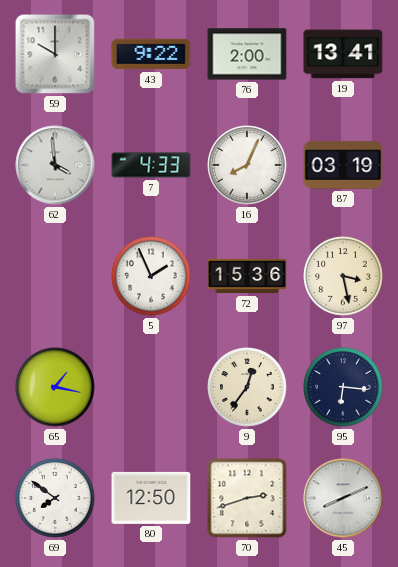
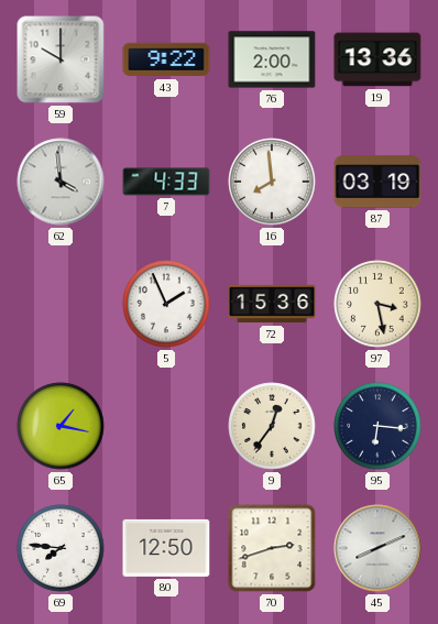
19: 13:41 -> 13:36
16: 8:04 -> 7:59
69: 7:51 -> 7:46
